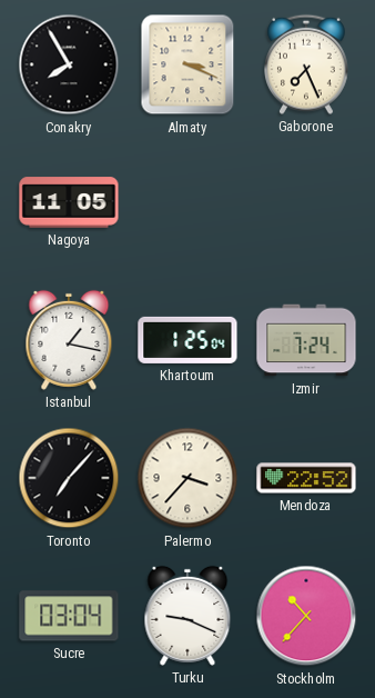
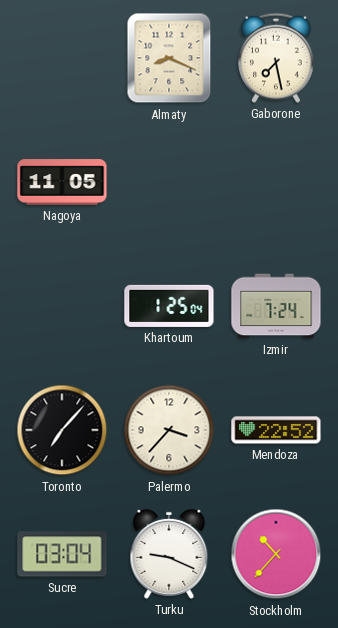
Conakry: 7:55 -> none
Almaty: 3:19 -> 8:19
Gaborone: 7:26 -> 7:28
Istanbul: 1:17 -> none
